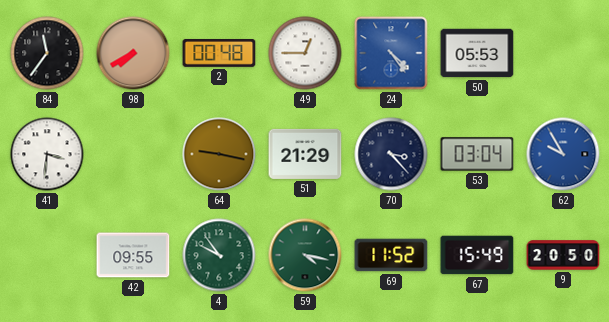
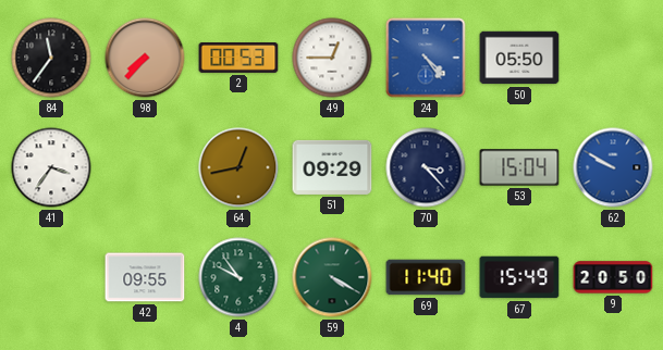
98: 7:40 -> 7:37
2: 00:48 -> 00:53
50: 05:53 -> 05:50
41: 3:31 -> 3:36
64: 9:17 -> 12:43
51: 21:29 -> 09:29
53: 03:04 -> 15:04
62: 9:55 -> 9:50
59: 4:17 -> 4:20
69: 11:52 -> 11:40
